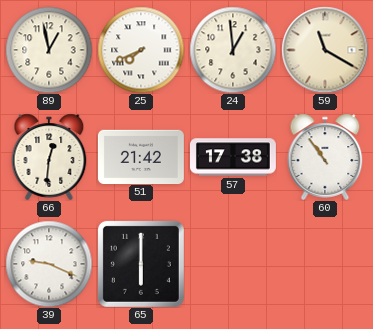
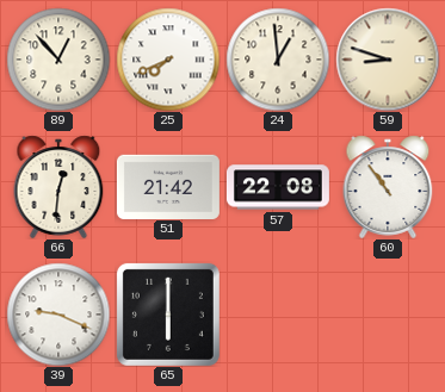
89: 12:58 -> 12:53
59: 11:20 -> 8:48
57: 17:38 -> 22:08
